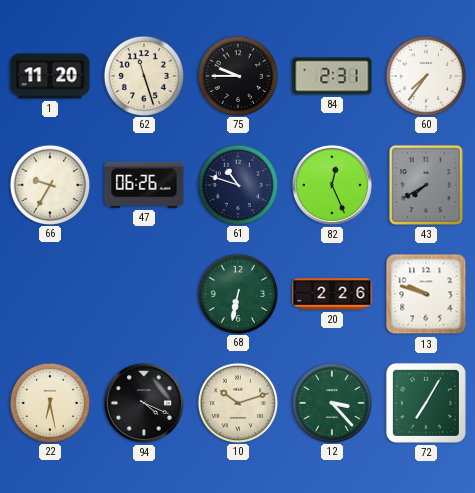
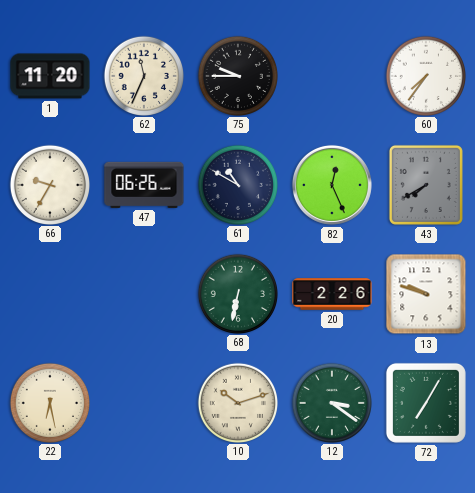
62: 11:27 -> 11:34
84: 2:31 -> none
61: 10:48 -> 10:50
94: 4:19 -> none
12: 3:23 -> 3:21
